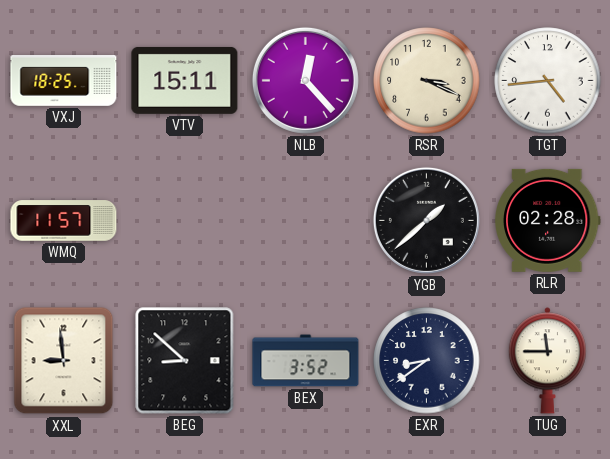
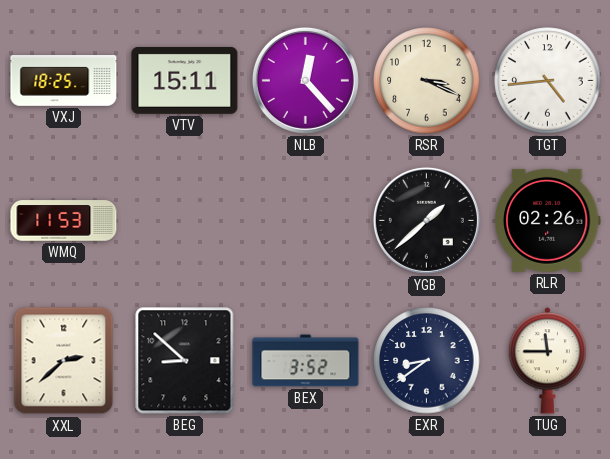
WMQ: 11:57 -> 11:53
RLR: 02:28 -> 02:26
XXL: 8:59 -> 2:38
